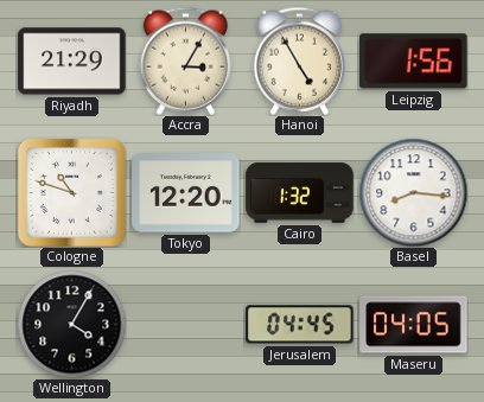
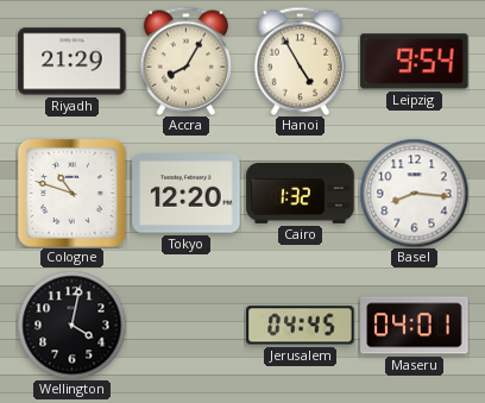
Accra: 3:05 -> 8:05
Leipzig: 1:56 -> 9:54
Wellington: 4:05 -> 4:02
Maseru: 04:05 -> 04:01
